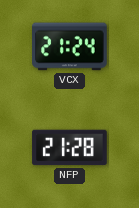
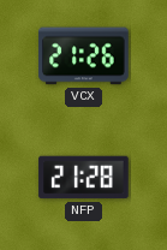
VCX: 21:24 -> 21:26
